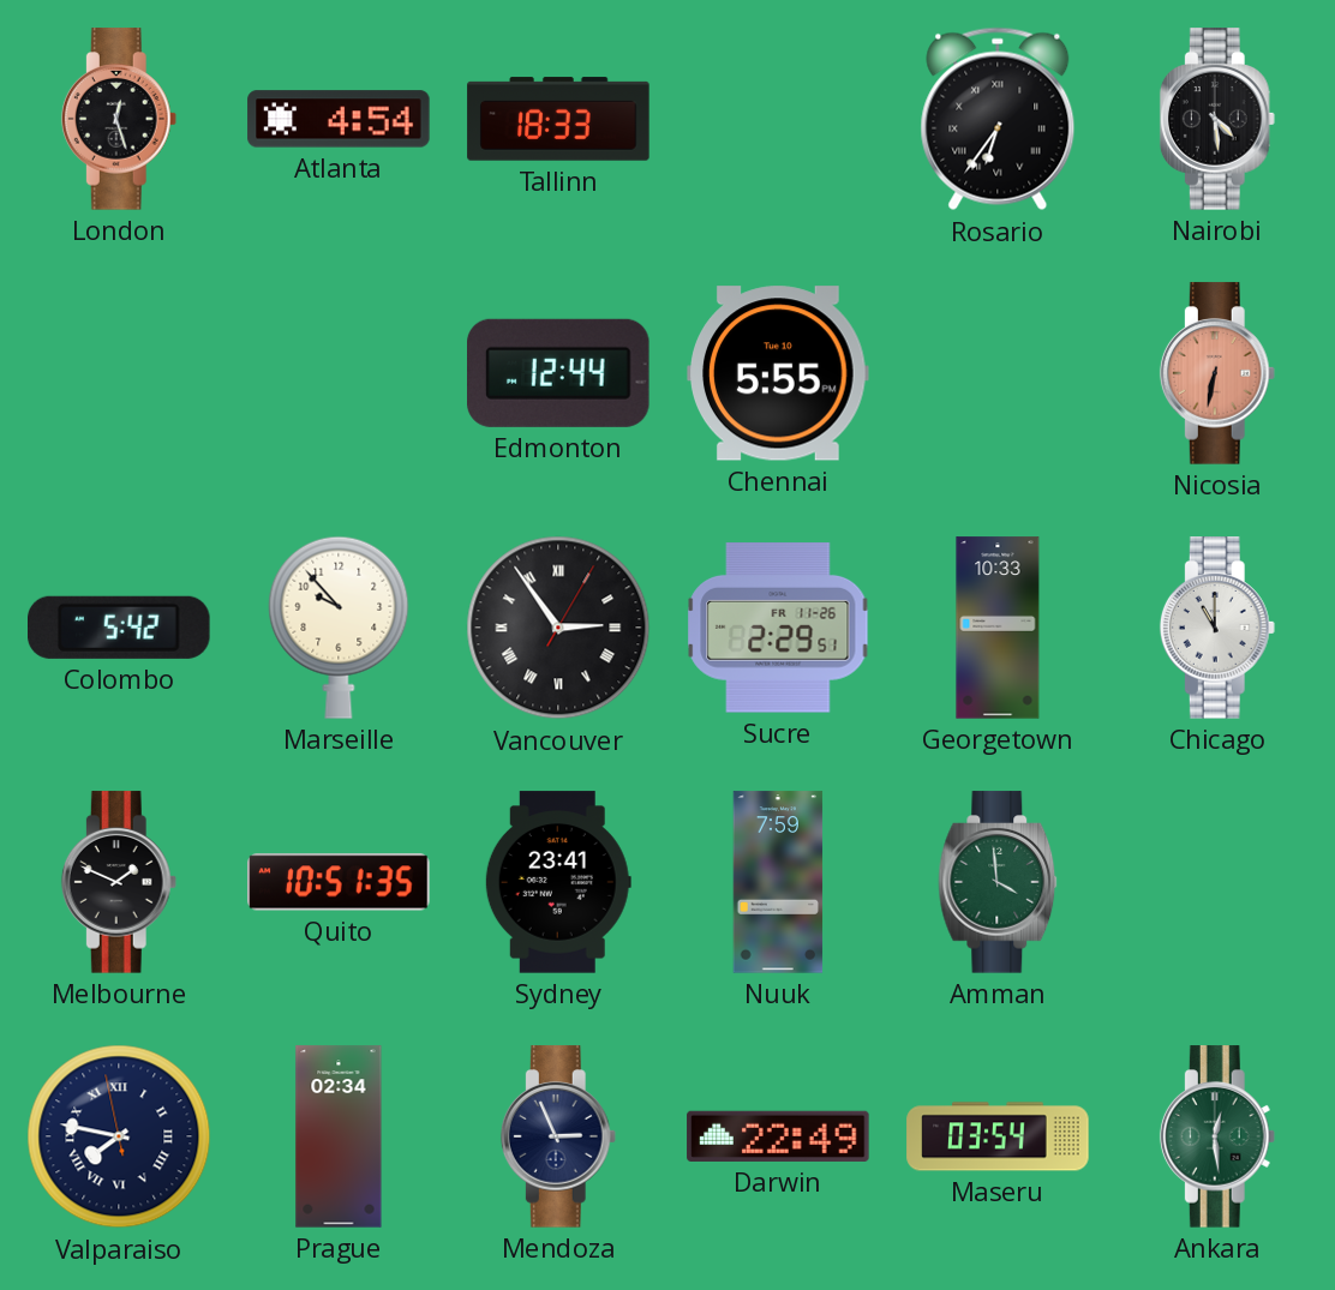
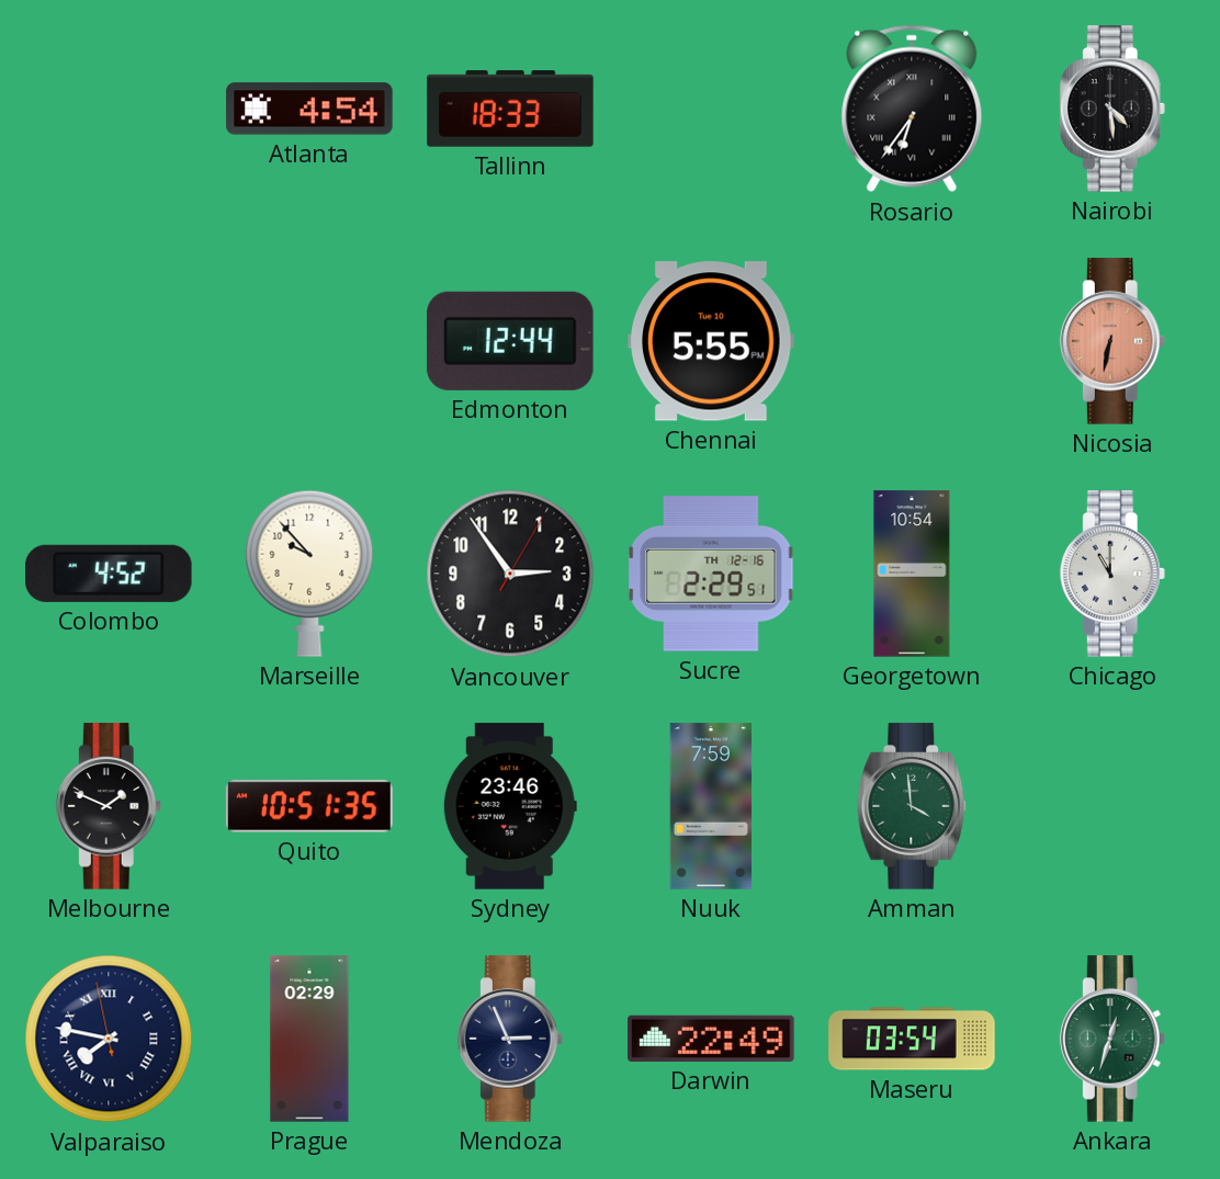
London: 12:27 -> none
Colombo: 5:42 -> 4:52
Vancouver numerals: Roman -> Arabic
Sucre date: FR 11-26 -> TH 12-16
Georgetown: 10:33 -> 10:54
Sydney: 23:41 -> 23:46
Prague: 02:34 -> 02:29
Ankara: 12:29 -> 12:33
